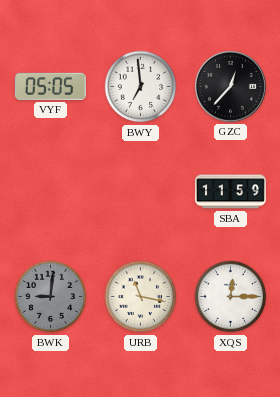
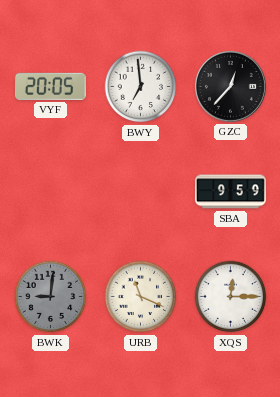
VYF: 05:05 -> 20:05
SBA: 11:59 -> 9:59
URB: 11:17 -> 11:19
